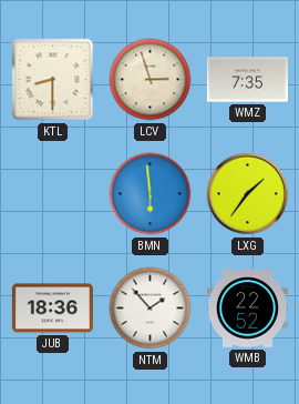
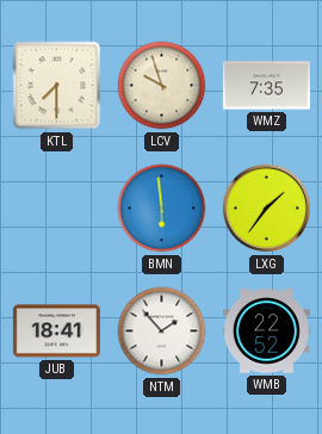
KTL: 8:30 -> 7:30
LCV: 2:57 -> 9:57
JUB: 18:36 -> 18:41
